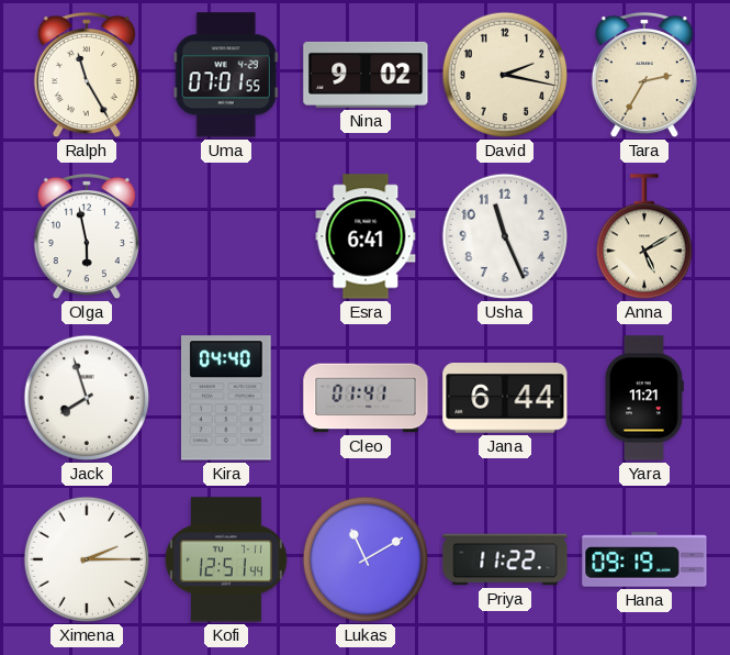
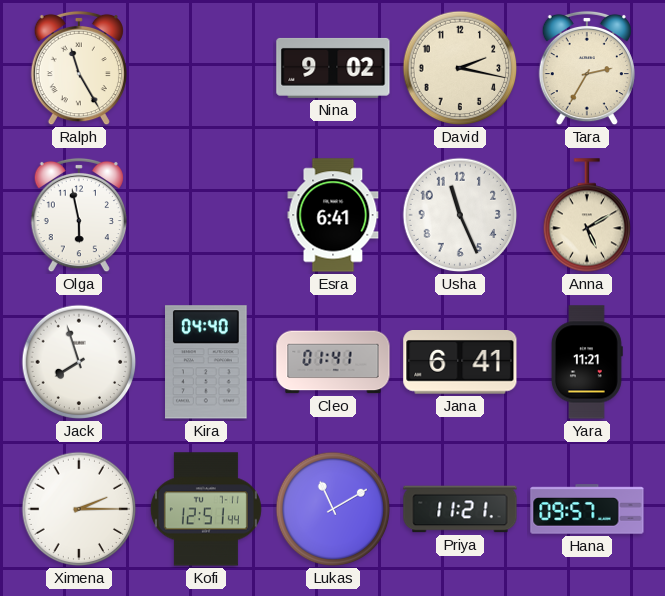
Uma: 07:01 -> none
Jana: 6:44 -> 6:41
Priya: 11:22 -> 11:21
Hana: 09:19 -> 09:57
